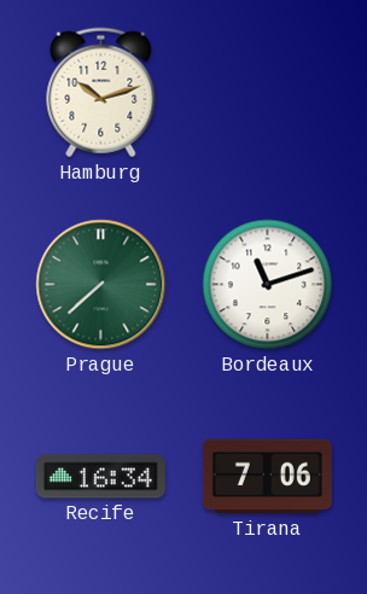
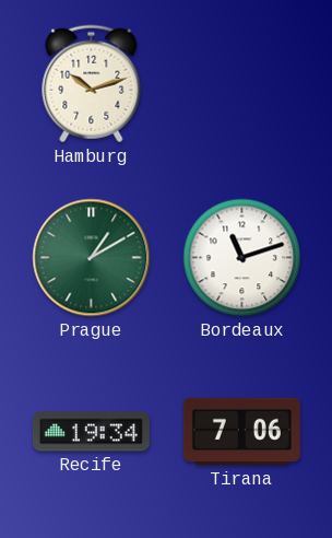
Prague: 7:38 -> 1:10
Recife: 16:34 -> 19:34
